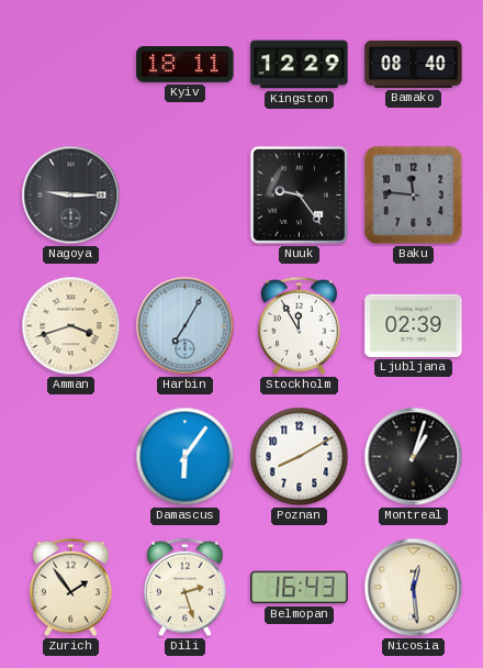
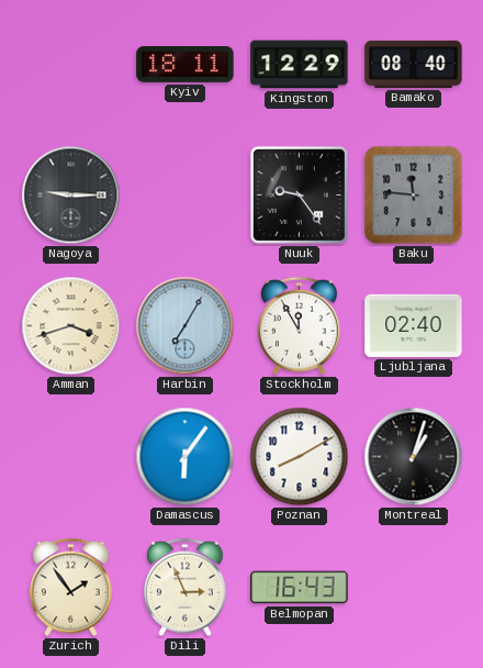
Ljubljana: 02:39 -> 02:40
Dili: 2:27 -> 2:56
Nicosia: 12:29 -> none
